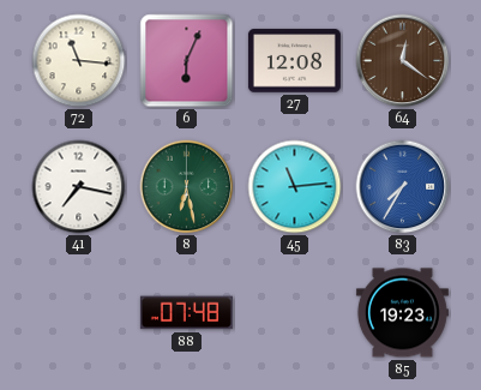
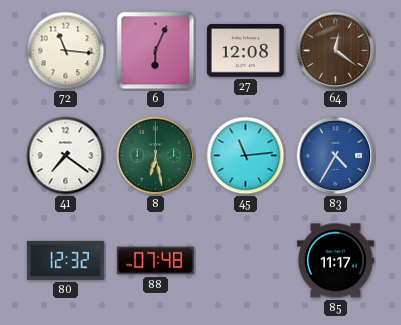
41: 7:17 -> 7:21
83: 7:35 -> 4:35
80: none -> 12:32
85: 19:23 -> 11:17
